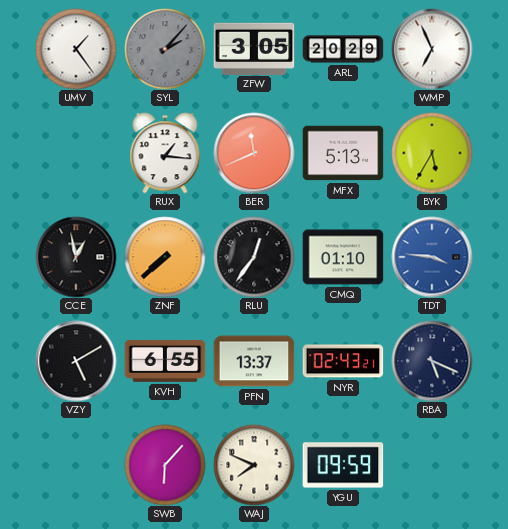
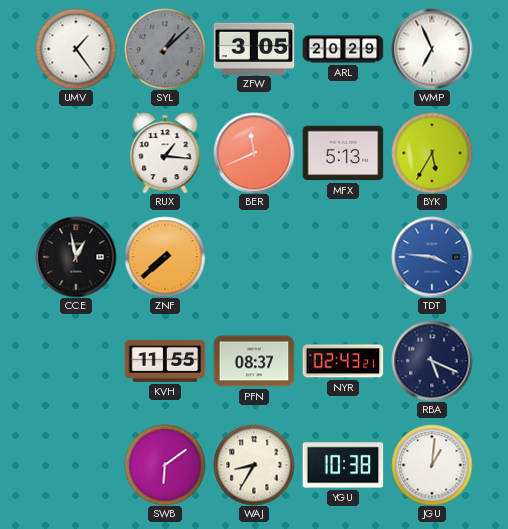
SYL: 2:07 -> 1:08
RLU: 12:36 -> none
CMQ: 01:10 -> none
VZY: 5:10 -> none
KVH: 6:55 -> 11:55
PFN: 13:37 -> 08:37
SWB: 6:07 -> 6:09
WAJ: 7:49 -> 8:35
YGU: 09:59 -> 10:38
JGU: none -> 1:01
